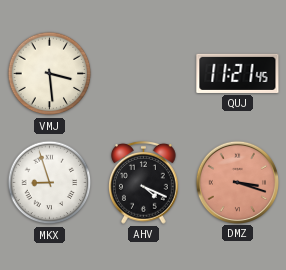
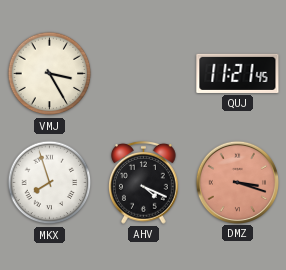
VMJ: 3:29 -> 3:25
MKX: 8:57 -> 7:57
